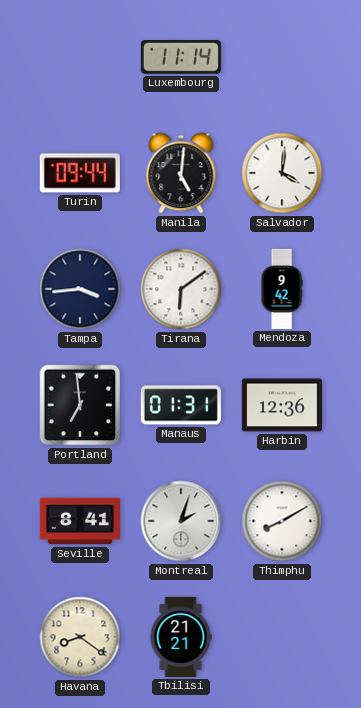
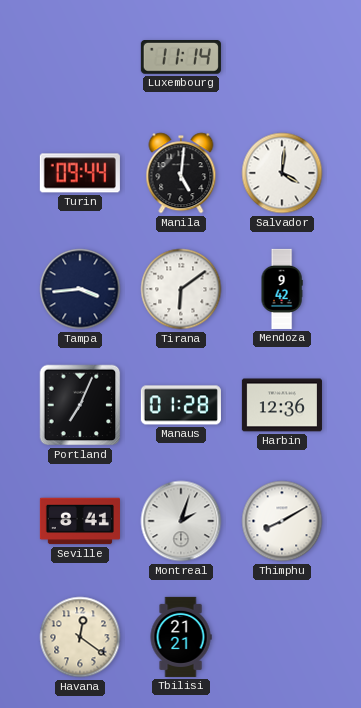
Portland: 6:59 -> 7:04
Manaus: 01:31 -> 01:28
Havana: 8:21 -> 12:21
